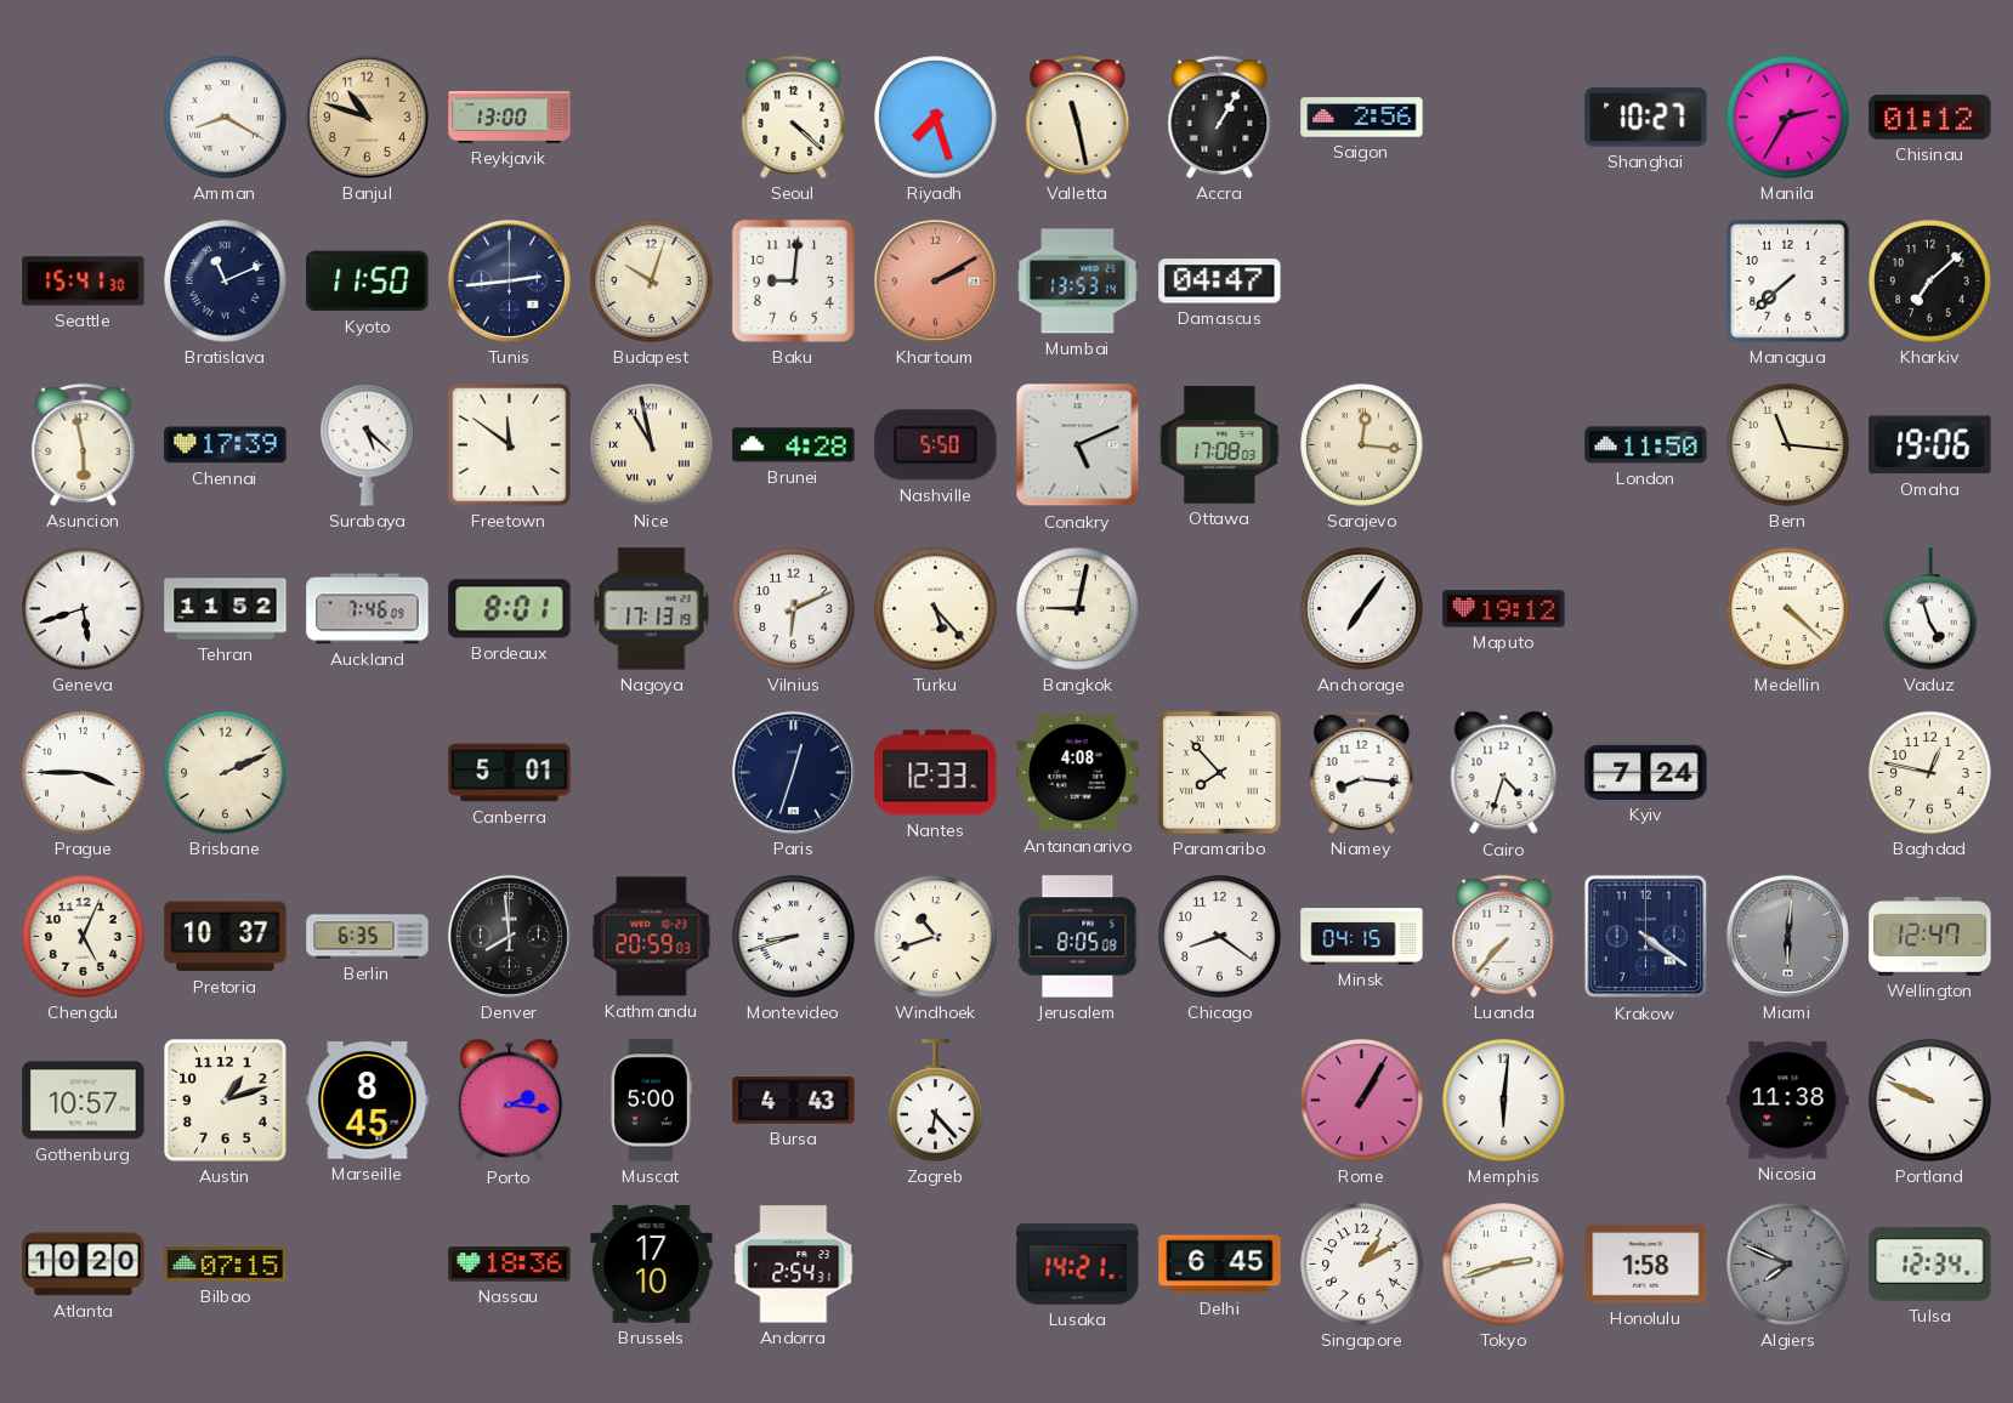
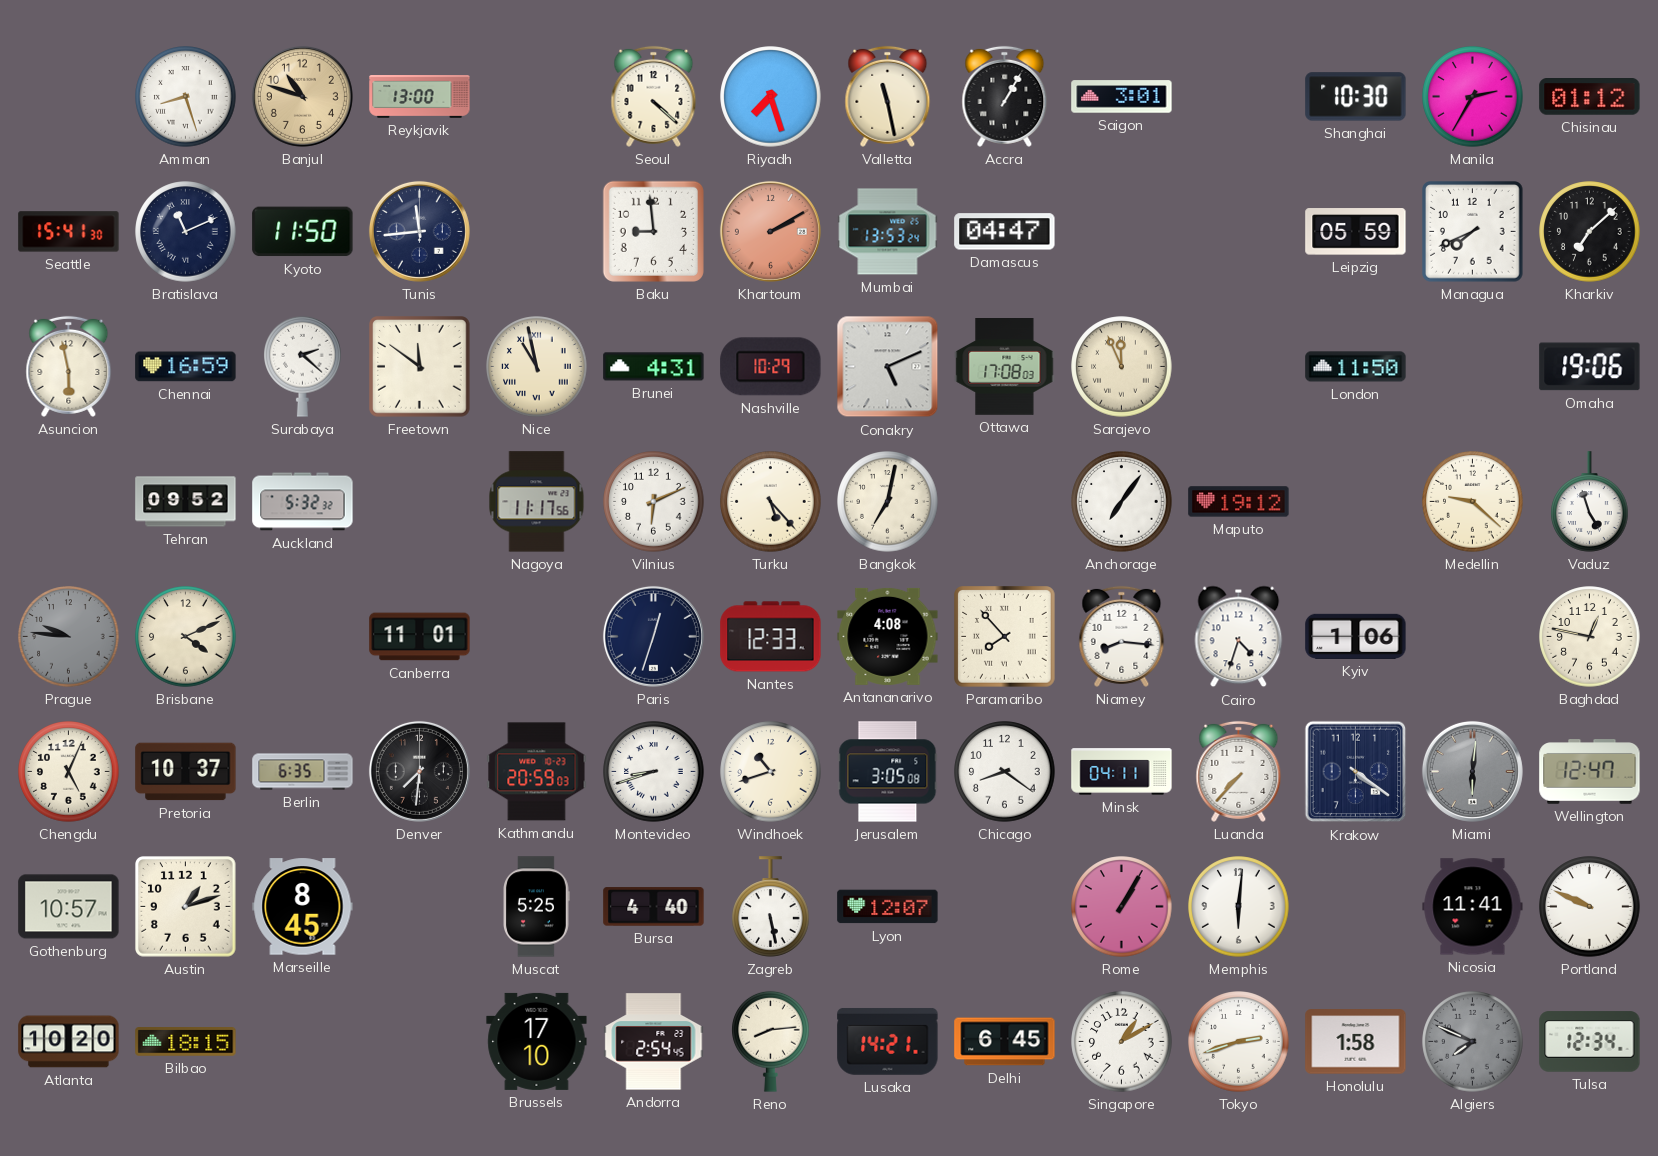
Amman: 8:20 -> 8:27
Saigon: 2:56 -> 3:01
Shanghai: 10:27 -> 10:30
Tunis: 2:44 -> 11:44
Budapest: 10:03 -> none
Baku: 9:01 -> 8:59
Mumbai: 13:53:14 -> 13:53:24
Leipzig: none -> 05:59
Managua: 7:38 -> 7:41
Chennai: 17:39 -> 16:59
Surabaya: 5:22 -> 2:22
Brunei: 4:28 -> 4:31
Nashville: 5:50 -> 10:29
Sarajevo: 12:16 -> 11:56
Bern: 11:16 -> none
Geneva: 5:42 -> none
Tehran: 11:52 -> 09:52
Auckland: 7:46 -> 5:32
Bordeaux: 8:01 -> none
Nagoya: 17:13 -> 11:17
Bangkok: 9:02 -> 7:02
Medellin: 4:22 -> 9:22
Prague: 3:45 -> 9:46
Prague dial: white -> grey
Brisbane: 2:11 -> 4:11
Canberra: 5:01 -> 11:01
Kyiv: 7:24 -> 1:06
Denver: 7:59 -> 7:31
Jerusalem: 8:05 -> 3:05
Minsk: 04:15 -> 04:11
Porto: 2:16 -> none
Muscat: 5:00 -> 5:25
Bursa: 4:43 -> 4:40
Zagreb: 6:23 -> 5:28
Lyon: none -> 12:07
Nicosia: 11:38 -> 11:41
Bilbao: 07:15 -> 18:15
Nassau: 18:36 -> none
Andorra: 2:54:31 -> 2:54:45
Reno: none -> 8:14
